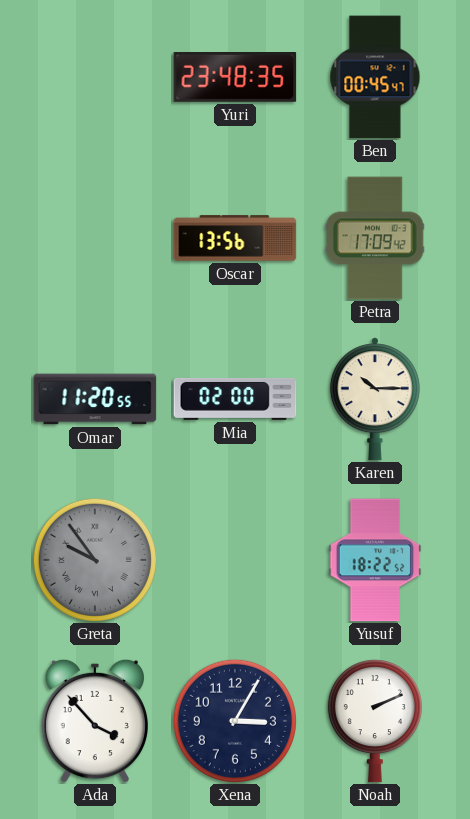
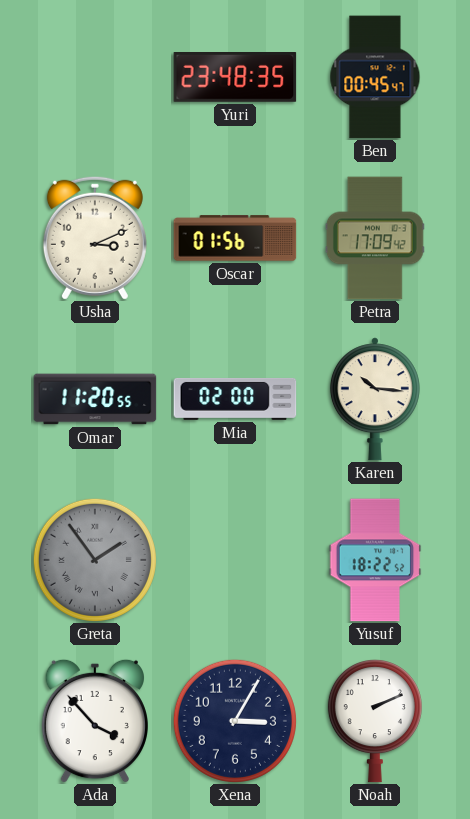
Usha: none -> 3:11
Oscar: 13:56 -> 01:56
Karen: 10:15 -> 10:16
Greta: 9:54 -> 1:54
